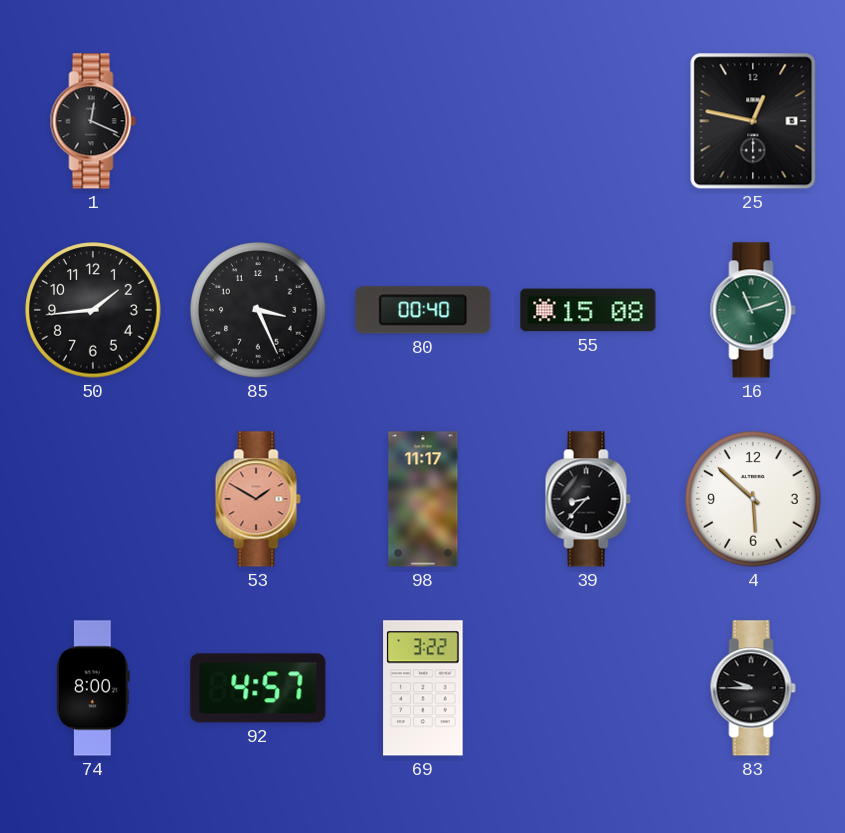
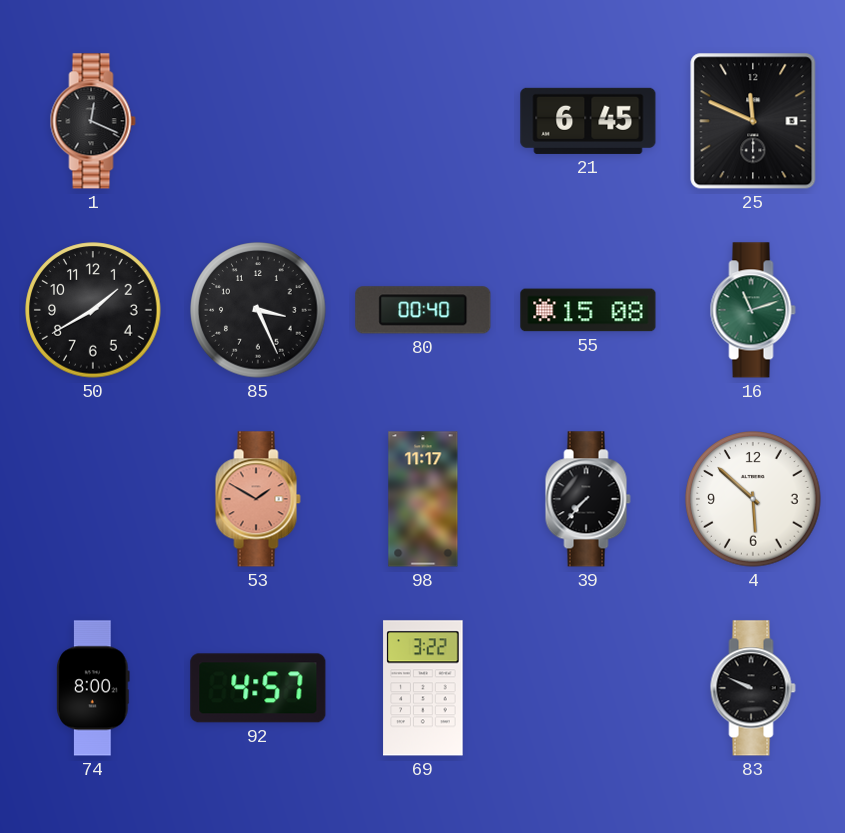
21: none -> 6:45
25: 12:47 -> 11:49
50: 1:44 -> 1:40
39: 8:37 -> 7:37
83: 9:45 -> 9:49
